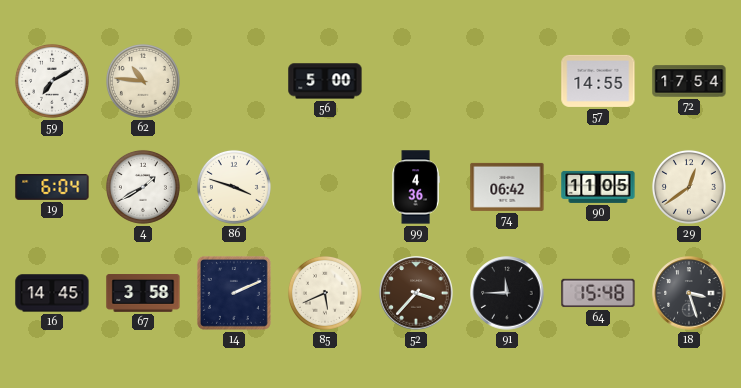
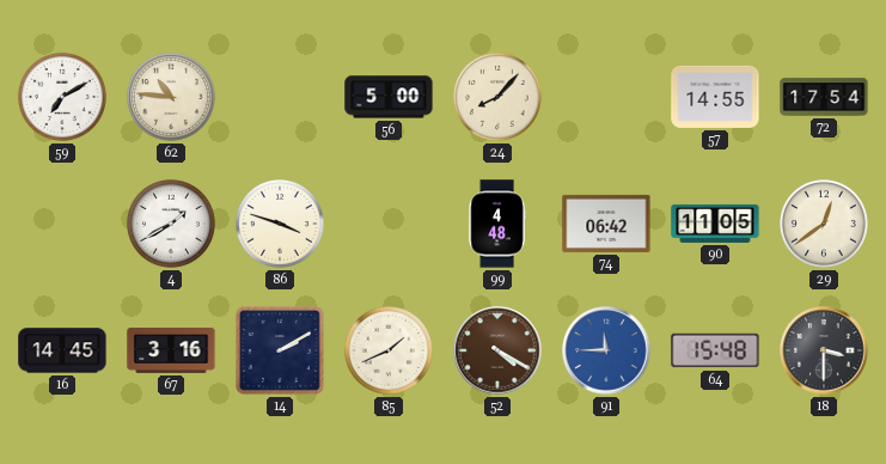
24: none -> 8:07
19: 6:04 -> none
99: 4:36 -> 4:48
67: 3:58 -> 3:16
14: 2:11 -> 2:10
85: 5:41 -> 1:41
52: 3:37 -> 4:20
91 dial: black -> blue
18: 3:27 -> 3:30
